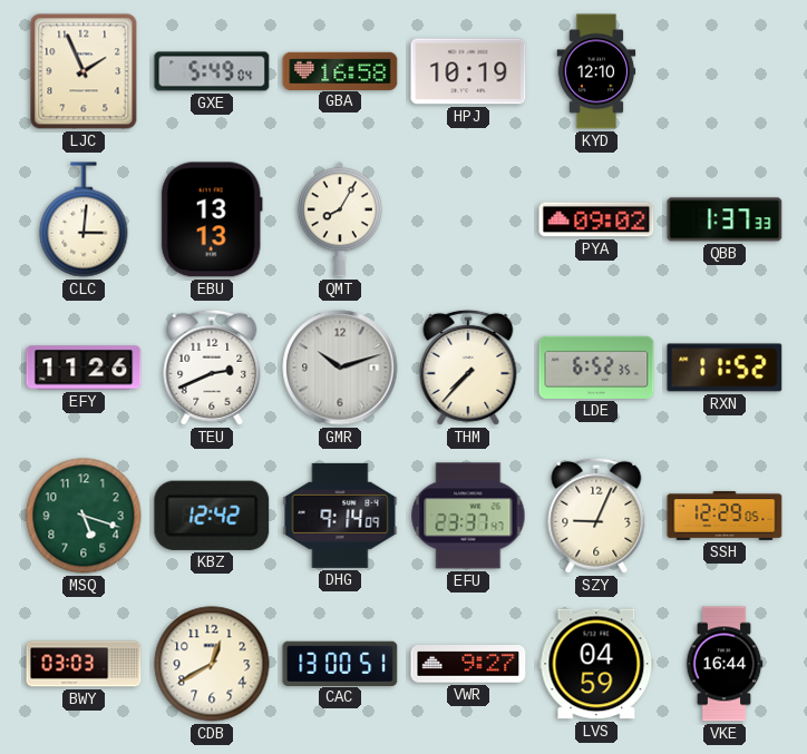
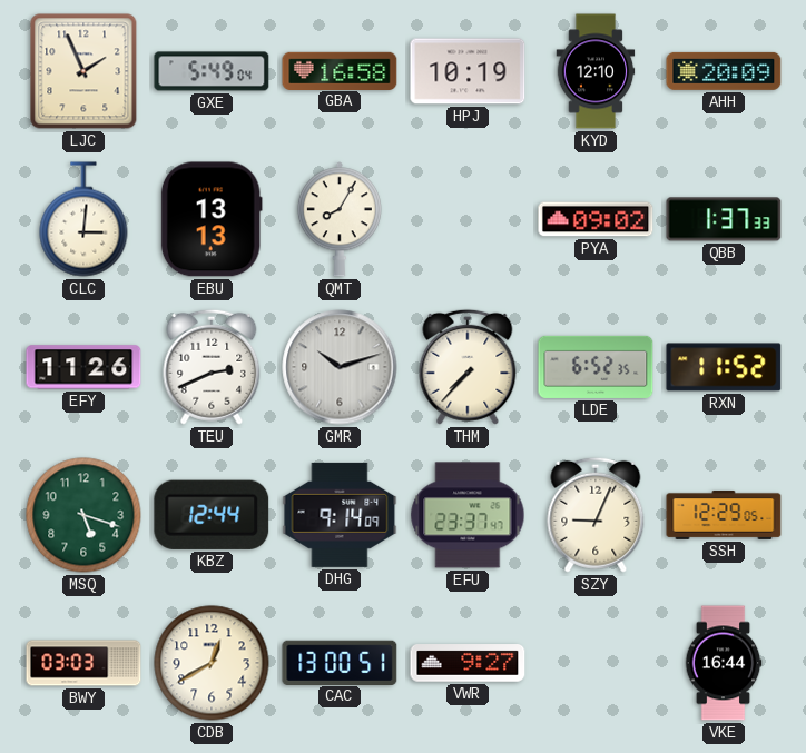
AHH: none -> 20:09
KBZ: 12:42 -> 12:44
LVS: 04:59 -> none
